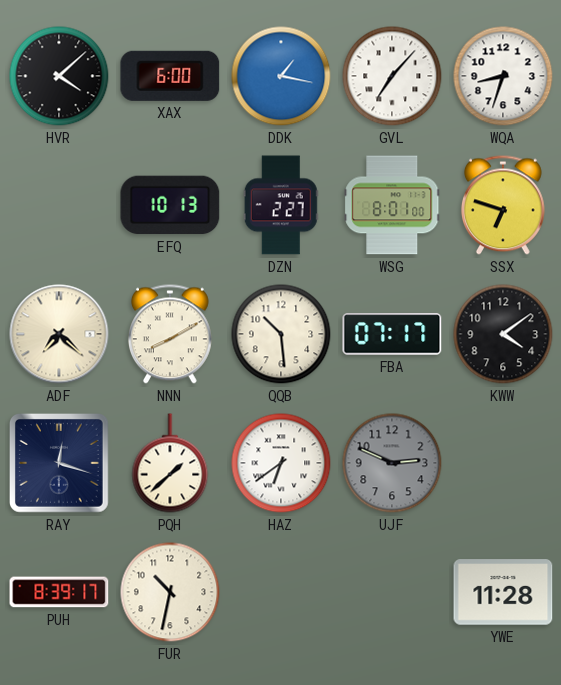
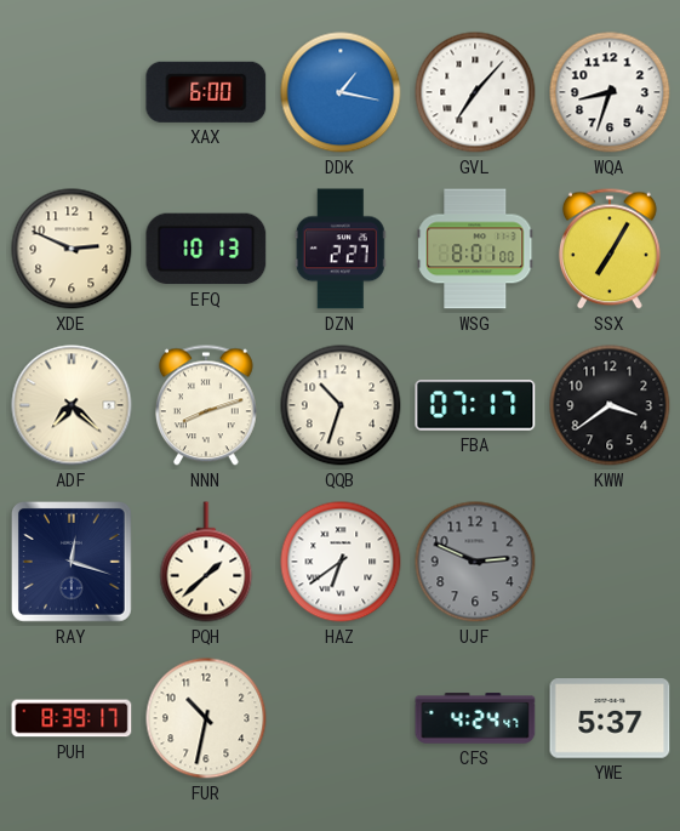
HVR: 4:08 -> none
XDE: none -> 2:49
SSX: 6:48 -> 7:05
NNN: 8:10 -> 8:12
QQB: 10:29 -> 10:33
KWW: 4:09 -> 3:39
CFS: none -> 4:24
YWE: 11:28 -> 5:37
